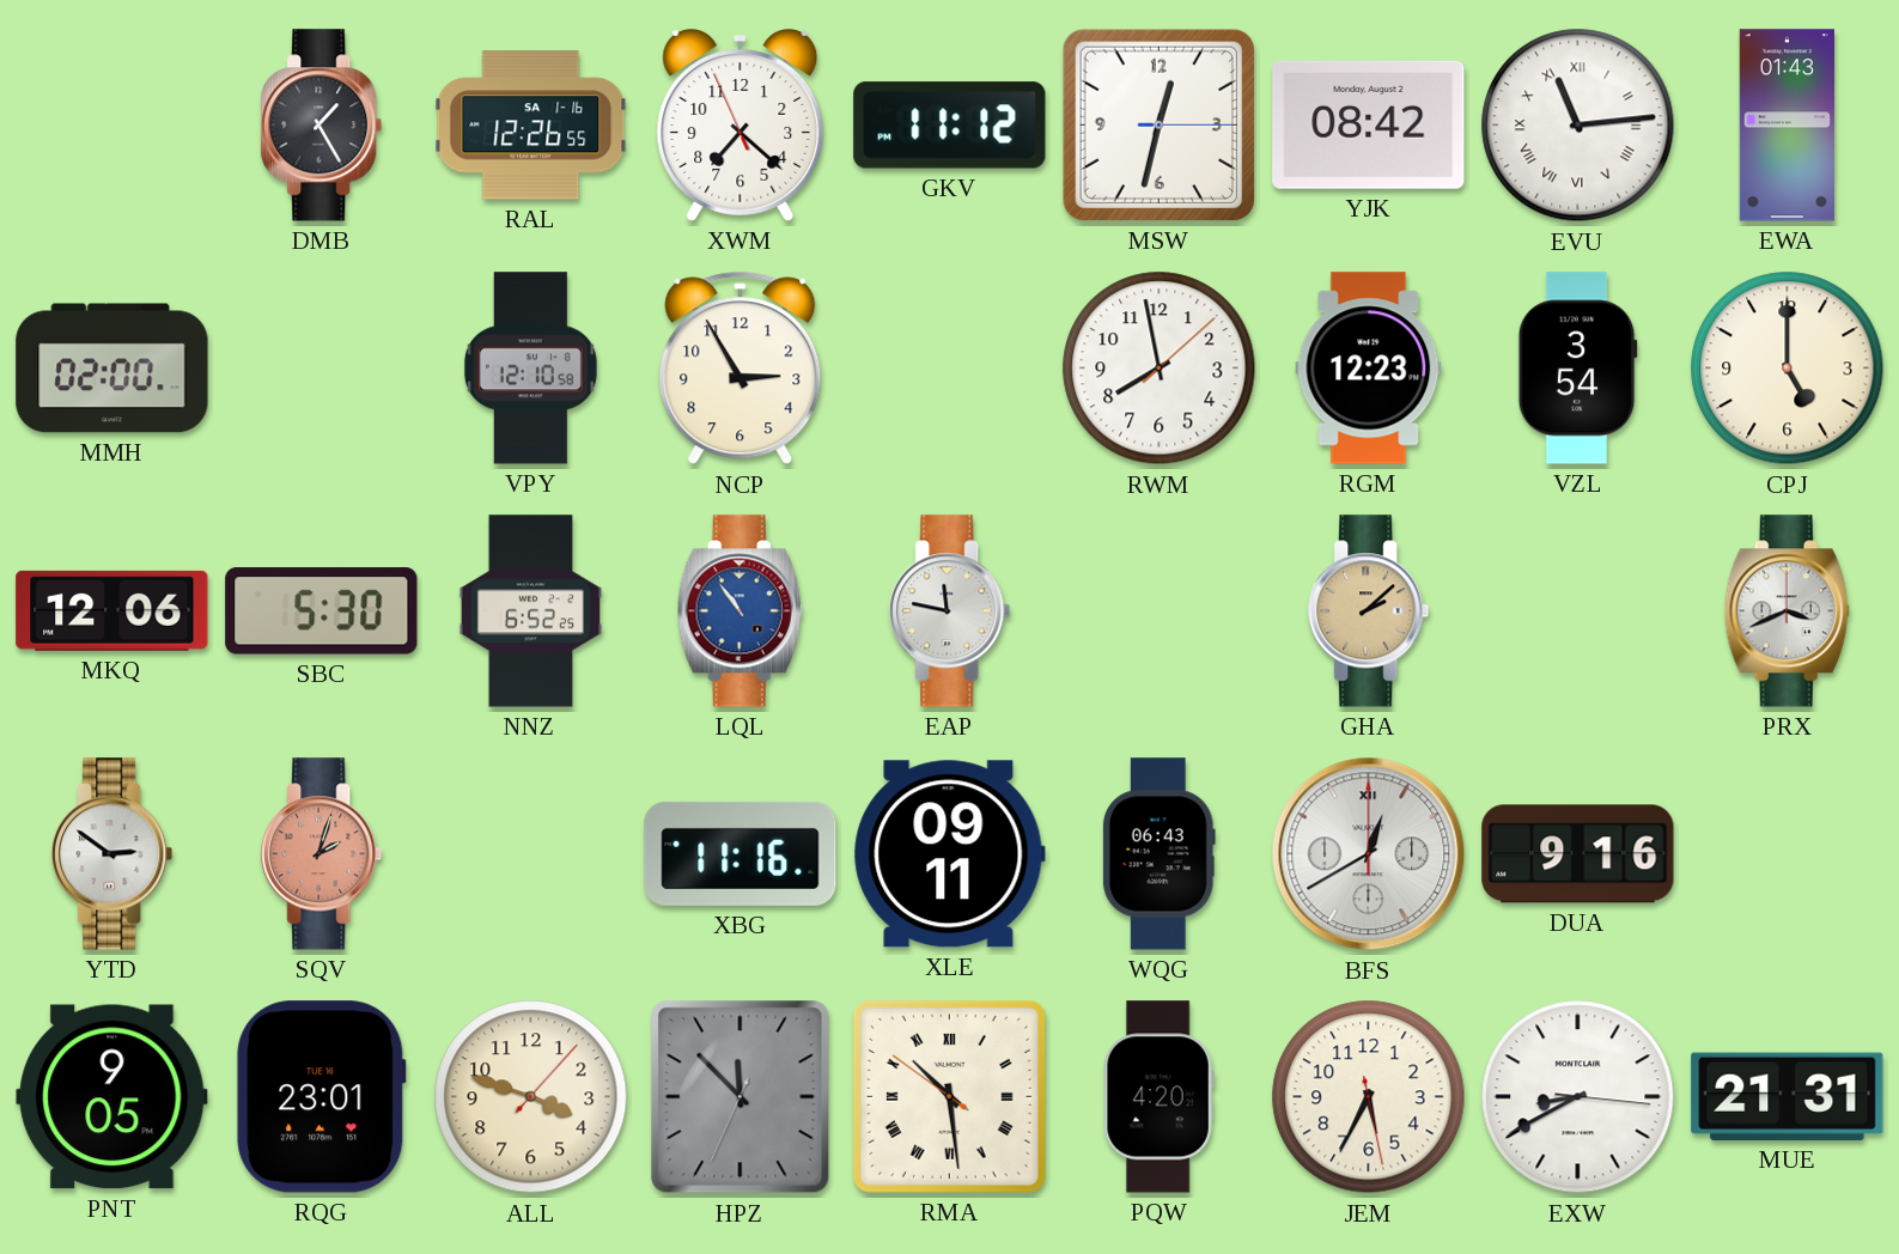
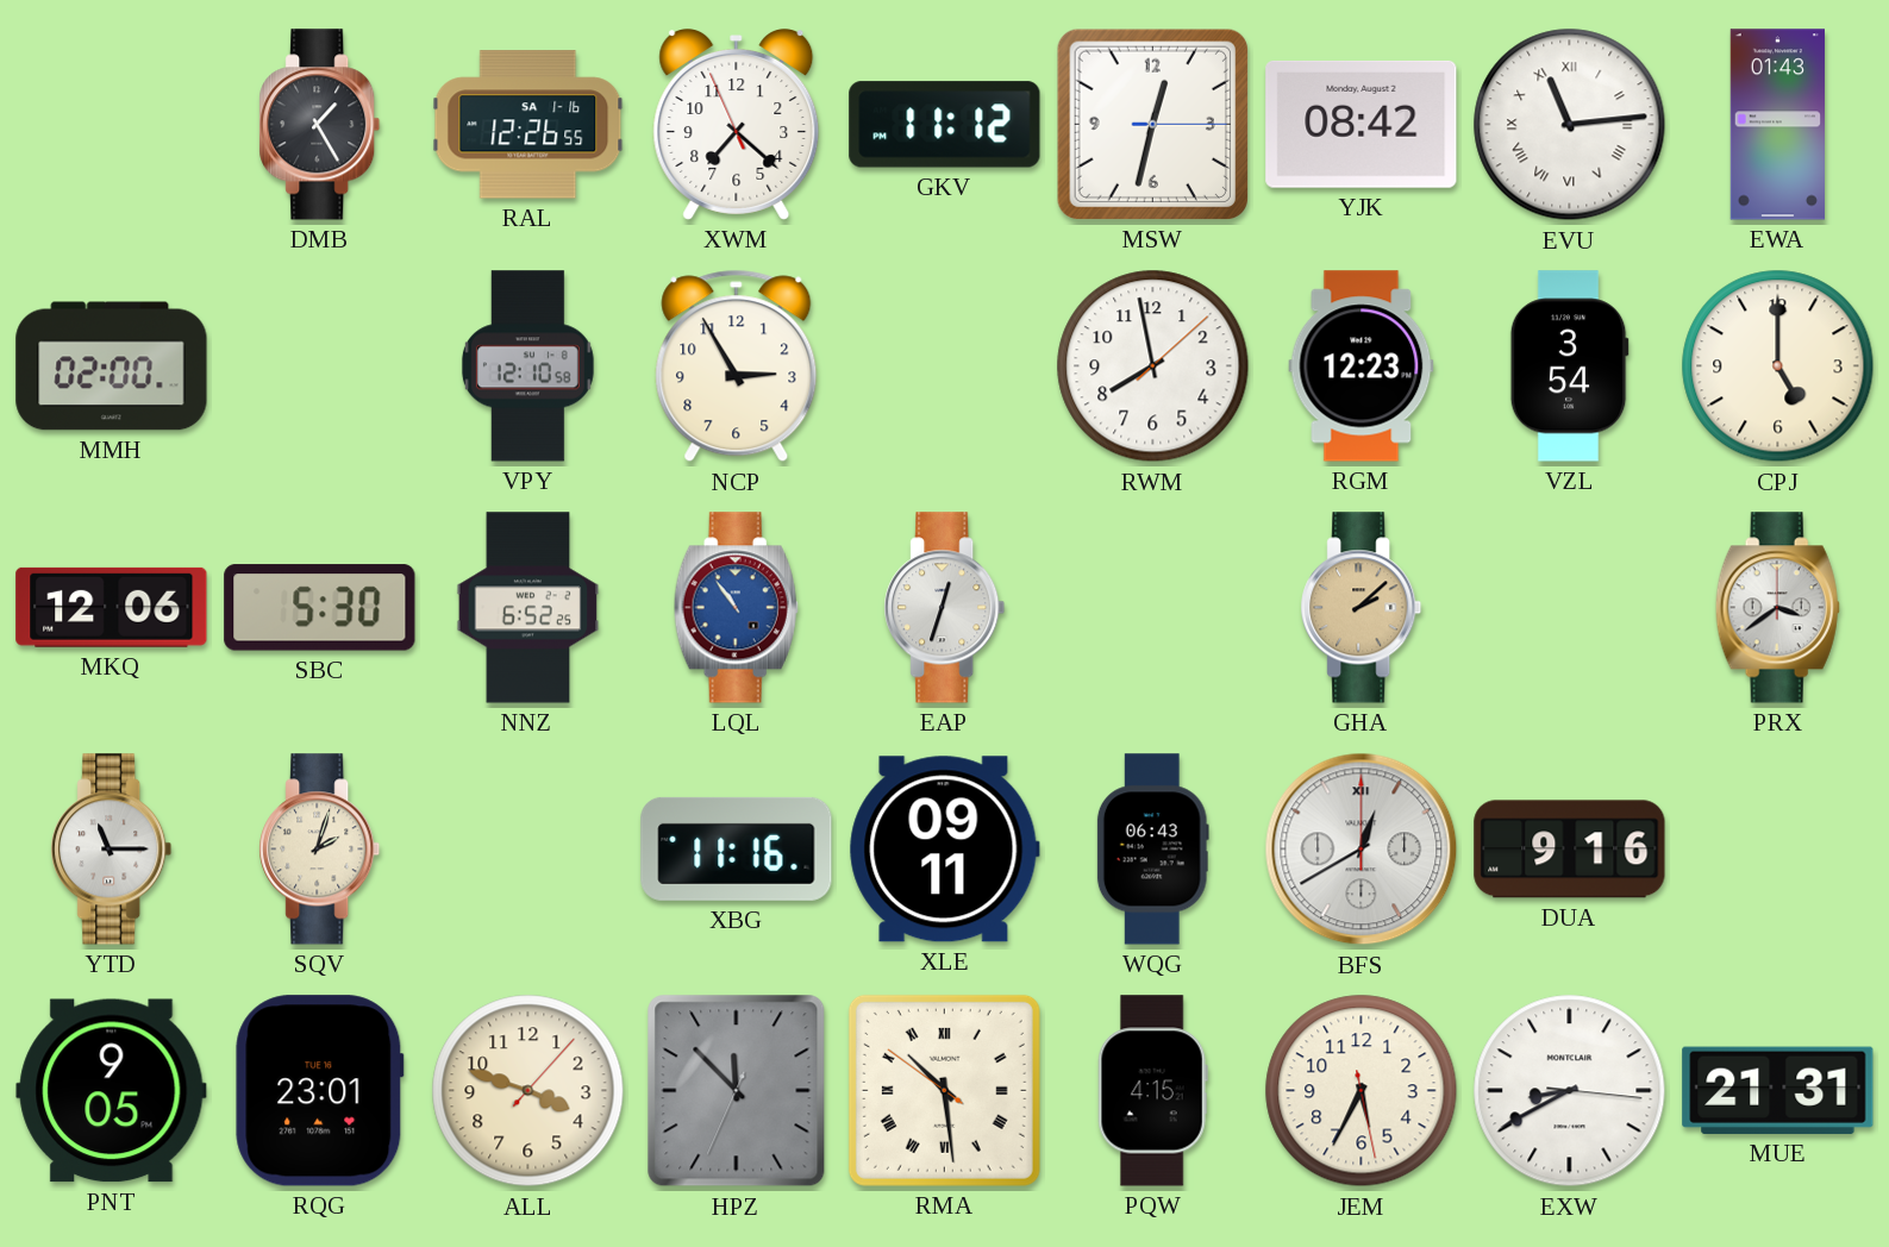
EAP: 11:47 -> 12:33
PRX: 3:41 -> 3:39
YTD: 2:51 -> 11:15
SQV dial: salmon -> cream
PQW: 4:20 -> 4:15
